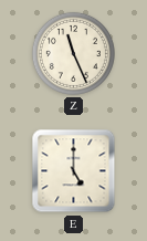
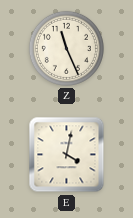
E: 5:00 -> 4:02
